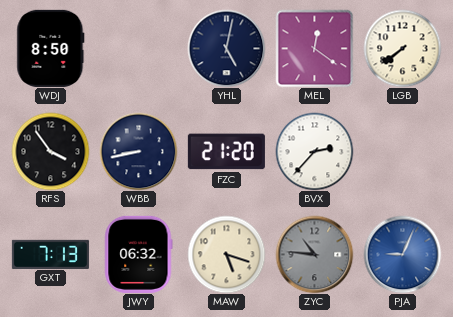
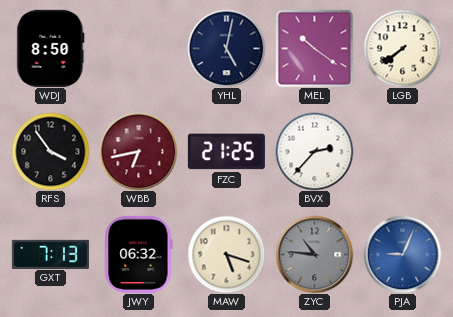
MEL: 12:21 -> 10:21
WBB: 8:43 -> 6:43
WBB dial: navy -> burgundy
FZC: 21:20 -> 21:25
